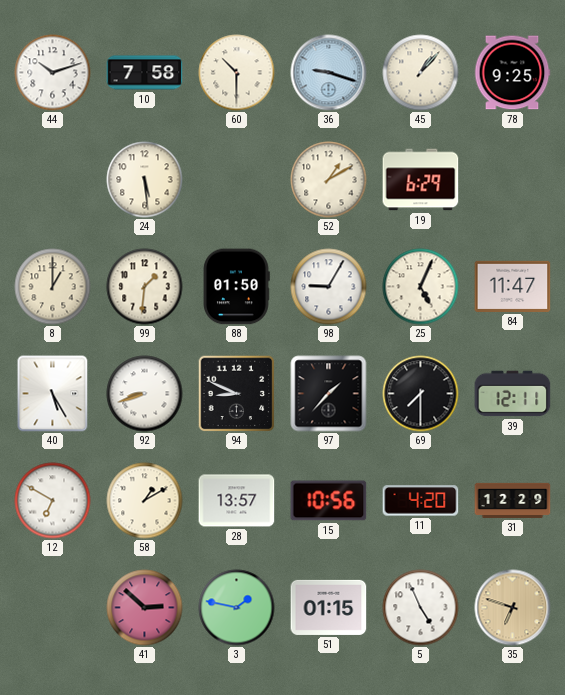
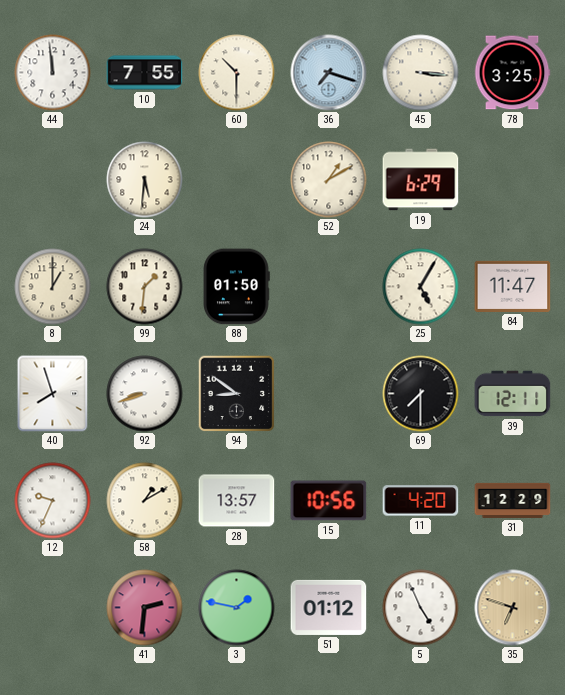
44: 10:12 -> 11:59
10: 7:58 -> 7:55
36: 9:18 -> 7:18
45: 1:07 -> 3:16
78: 9:25 -> 3:25
24: 5:29 -> 5:31
98: 9:05 -> none
25: 5:04 -> 5:05
40: 5:25 -> 7:57
94: 8:49 -> 8:51
97: 1:37 -> none
12: 6:50 -> 9:34
41: 2:52 -> 2:31
51: 01:15 -> 01:12
